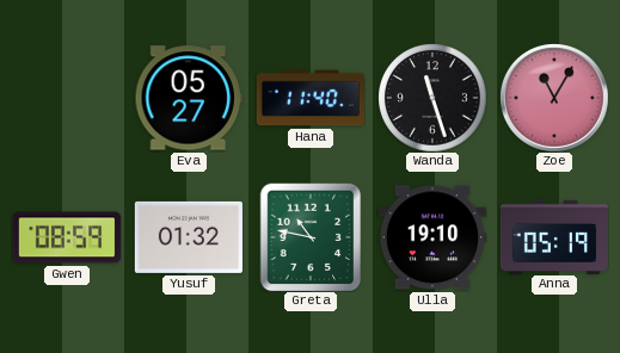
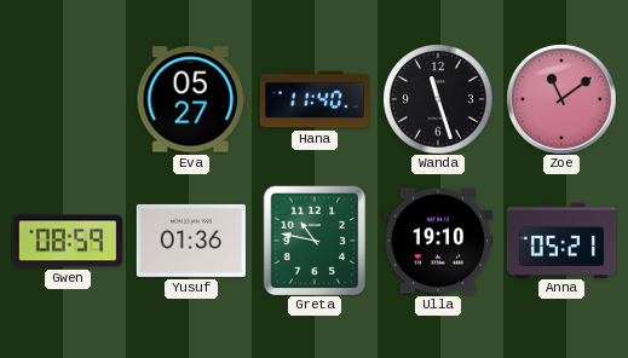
Zoe: 11:05 -> 11:09
Yusuf: 01:32 -> 01:36
Anna: 05:19 -> 05:21
